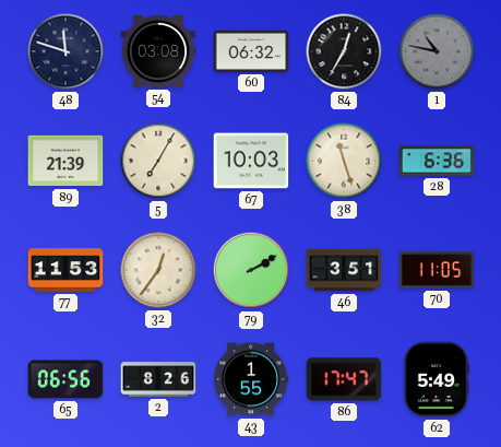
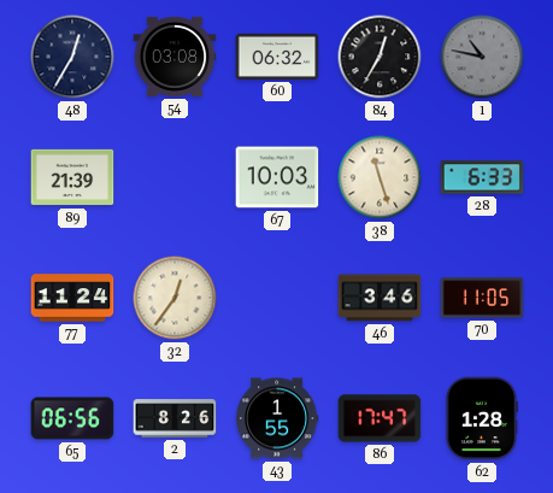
48: 11:48 -> 12:35
5: 7:05 -> none
28: 6:36 -> 6:33
77: 11:53 -> 11:24
79: 2:10 -> none
46: 3:51 -> 3:46
62: 5:49 -> 1:28
